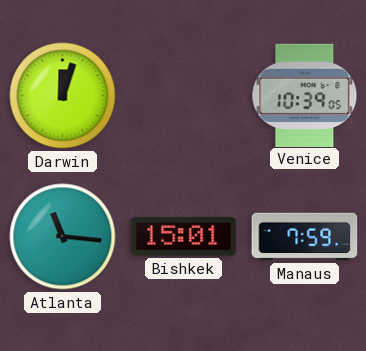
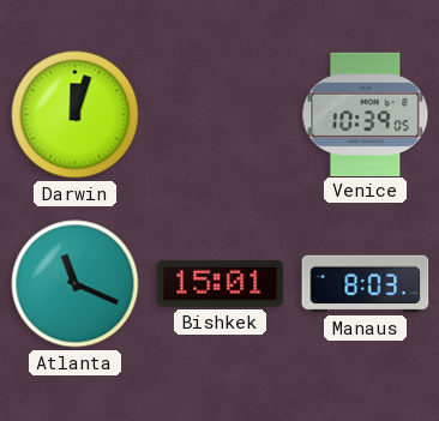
Atlanta: 11:16 -> 11:19
Manaus: 7:59 -> 8:03
